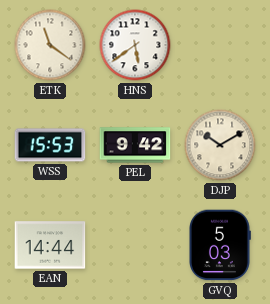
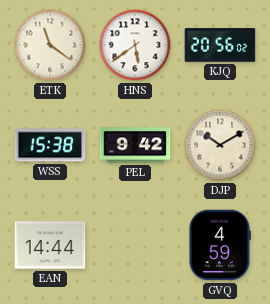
KJQ: none -> 20:56
WSS: 15:53 -> 15:38
GVQ: 5:03 -> 4:59
